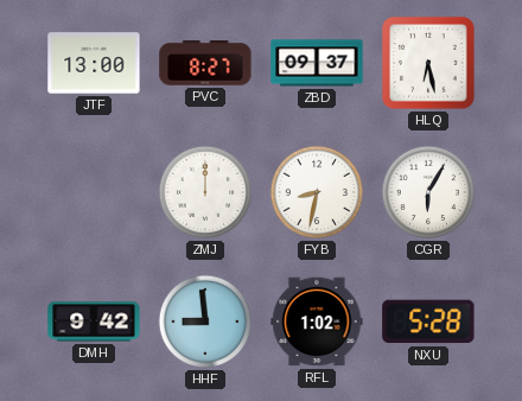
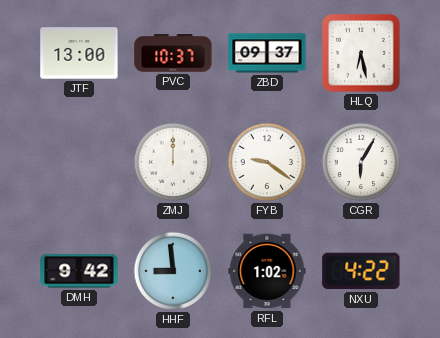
PVC: 8:27 -> 10:37
FYB: 8:32 -> 9:21
NXU: 5:28 -> 4:22
